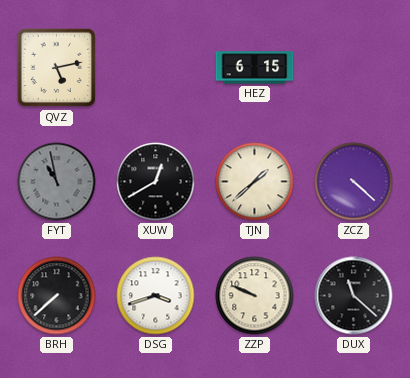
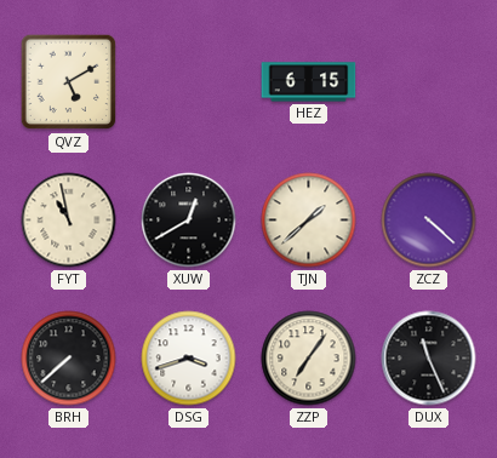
QVZ: 5:13 -> 5:10
FYT dial: grey -> cream
ZZP: 9:49 -> 7:06
DUX: 11:22 -> 11:26
